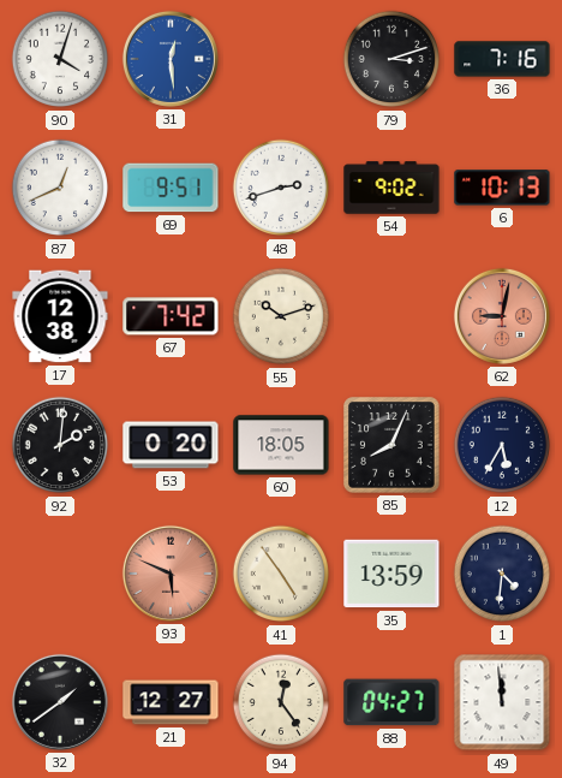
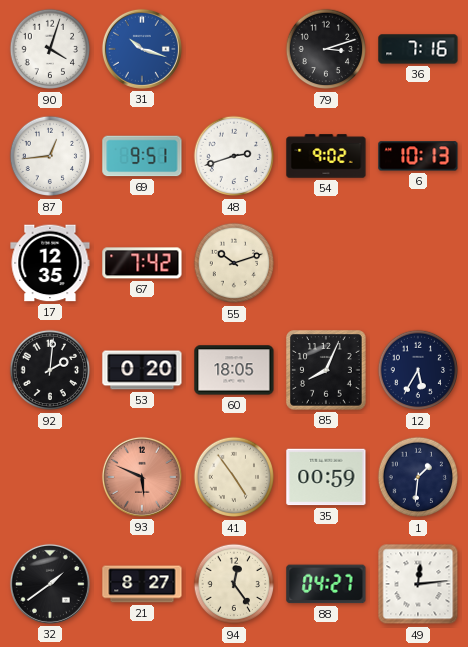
31: 12:29 -> 10:18
87: 12:41 -> 12:44
17: 12:38 -> 12:35
62: 9:02 -> none
35: 13:59 -> 00:59
1: 4:31 -> 1:31
21: 12:27 -> 8:27
49: 11:59 -> 12:14
